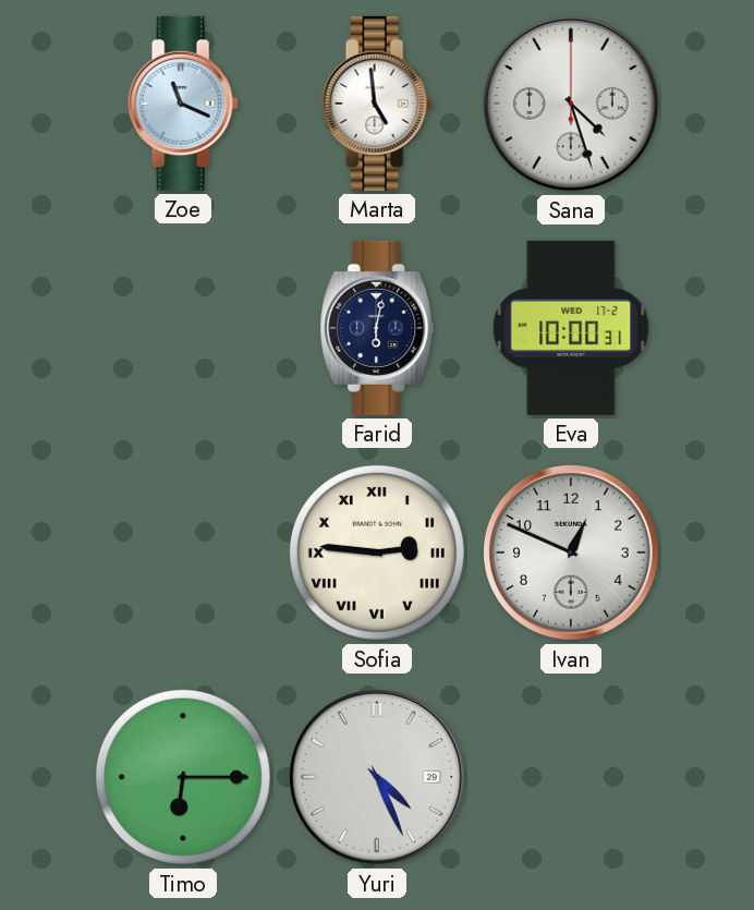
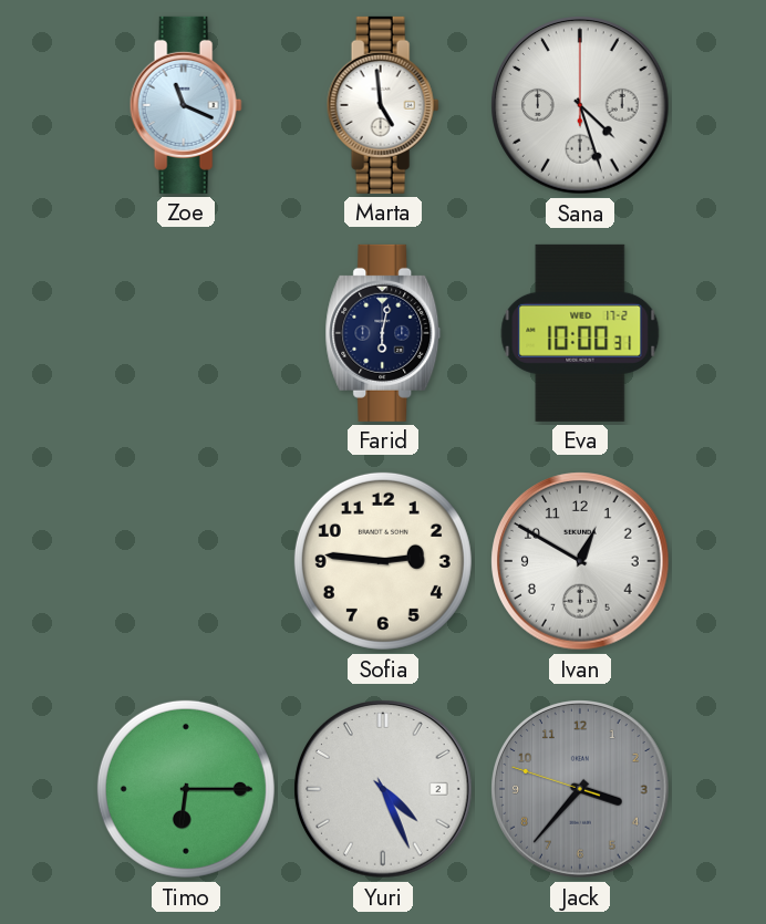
Sofia numerals: Roman -> Arabic
Ivan: 12:49 -> 12:50
Yuri date: 29 -> 2
Jack: none -> 3:36
